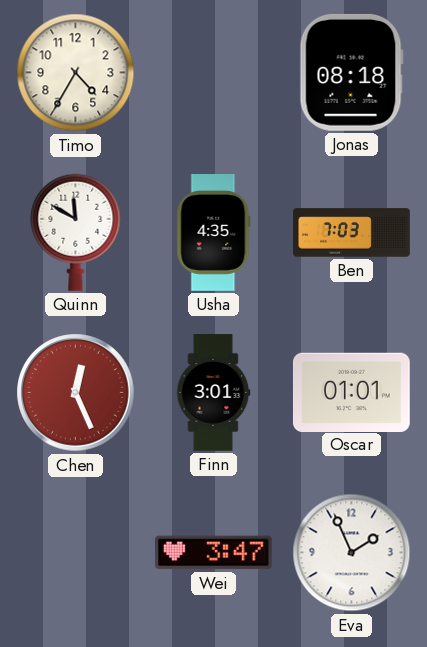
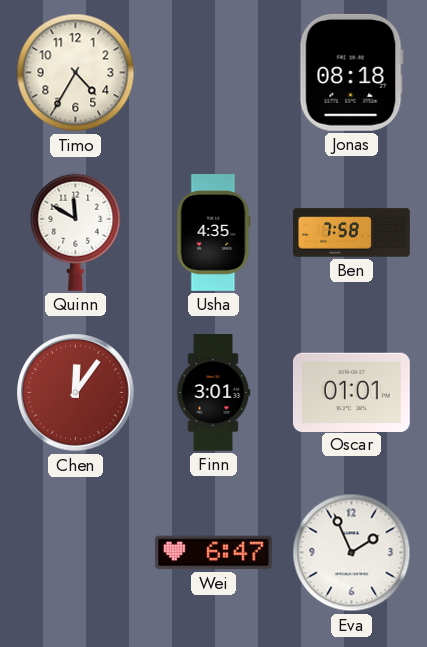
Ben: 7:03 -> 7:58
Chen: 12:26 -> 12:06
Wei: 3:47 -> 6:47
